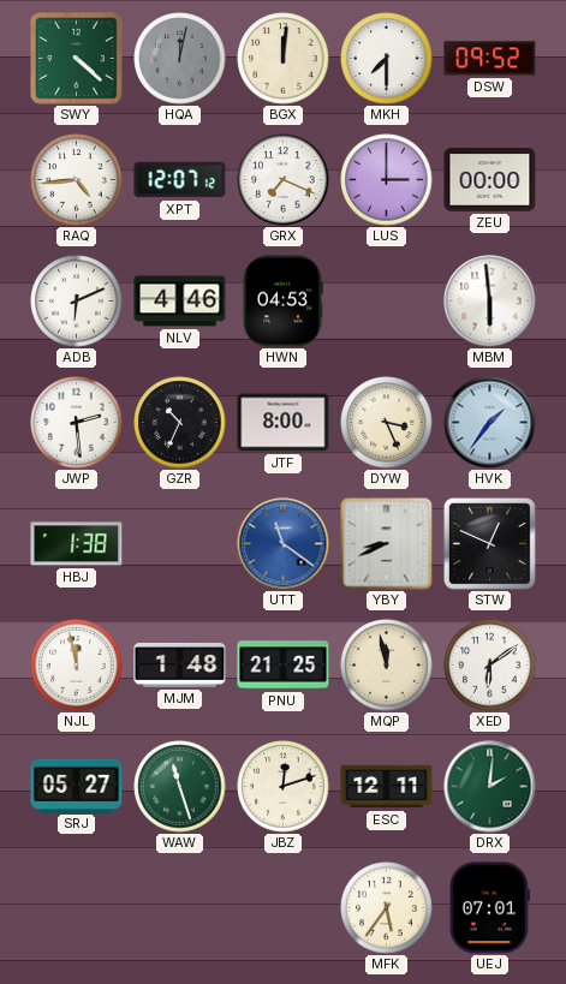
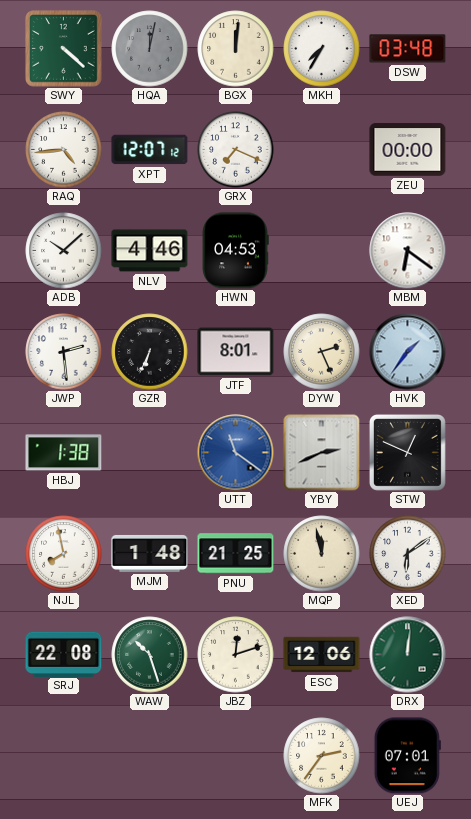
MKH: 7:30 -> 7:35
DSW: 09:52 -> 03:48
LUS: 3:00 -> none
ADB: 6:11 -> 10:08
MBM: 5:59 -> 6:21
GZR: 10:34 -> 6:34
JTF: 8:00 -> 8:01
DYW: 3:26 -> 2:26
YBY: 8:41 -> 2:41
NJL: 11:58 -> 7:58
SRJ: 05:27 -> 22:08
WAW: 11:27 -> 10:27
ESC: 12:11 -> 12:06
DRX: 2:01 -> 12:01
MFK: 5:36 -> 2:36
